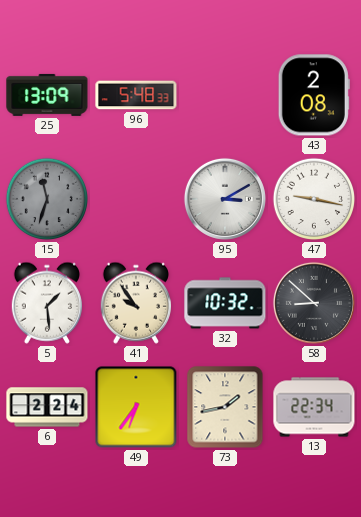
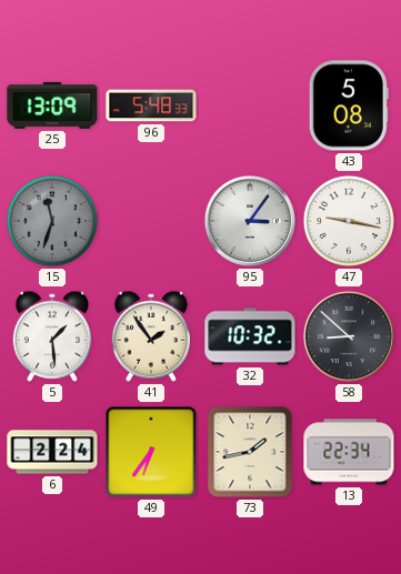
43: 2:08 -> 5:08
95: 3:10 -> 3:06
41: 9:54 -> 1:54
